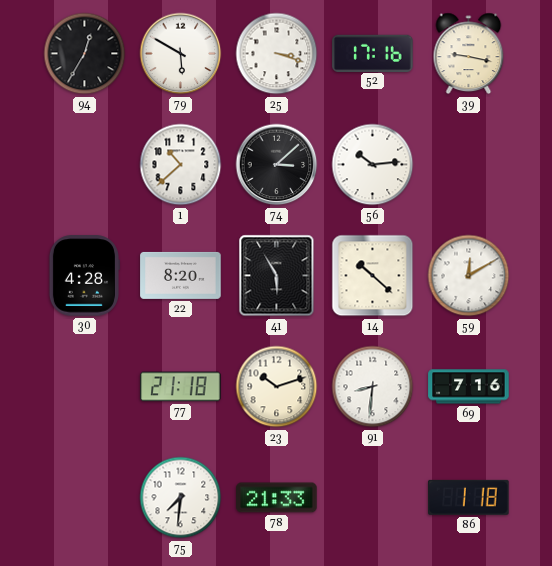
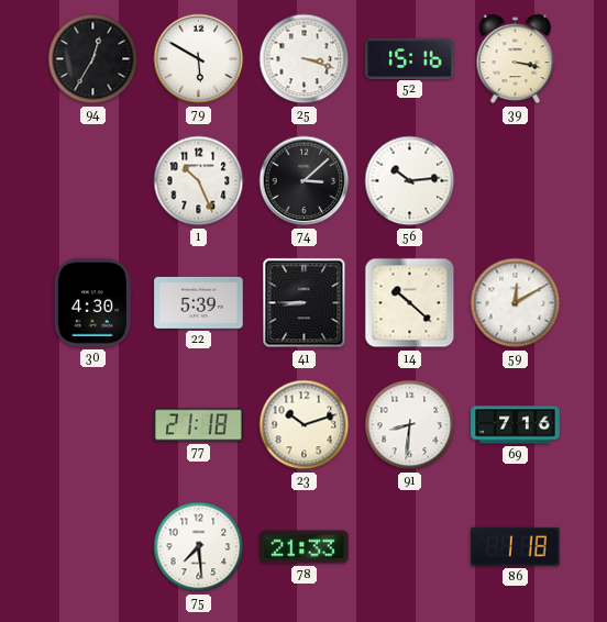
52: 17:16 -> 15:16
39: 9:17 -> 3:17
1: 10:38 -> 10:26
30: 4:28 -> 4:30
22: 8:20 -> 5:39
41: 5:55 -> 8:45
75: 7:31 -> 7:29
